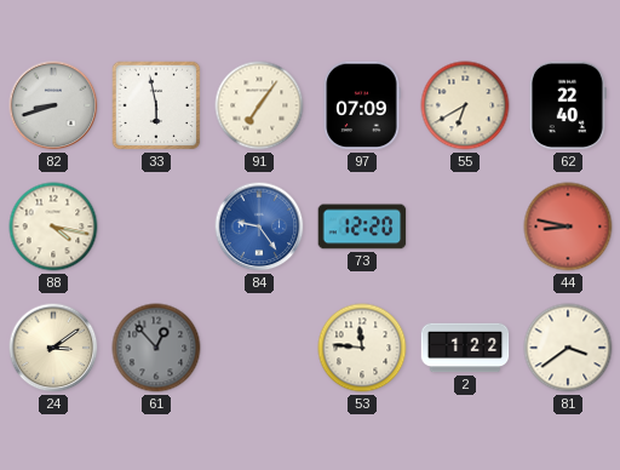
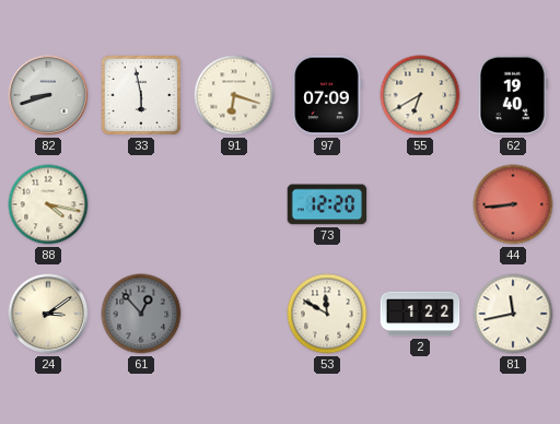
91: 7:06 -> 6:18
62: 22:40 -> 19:40
84: 9:24 -> none
44: 8:47 -> 8:44
53: 11:46 -> 11:50
81: 3:39 -> 11:43
